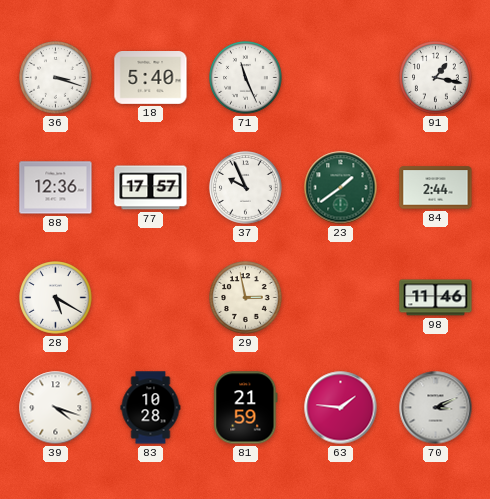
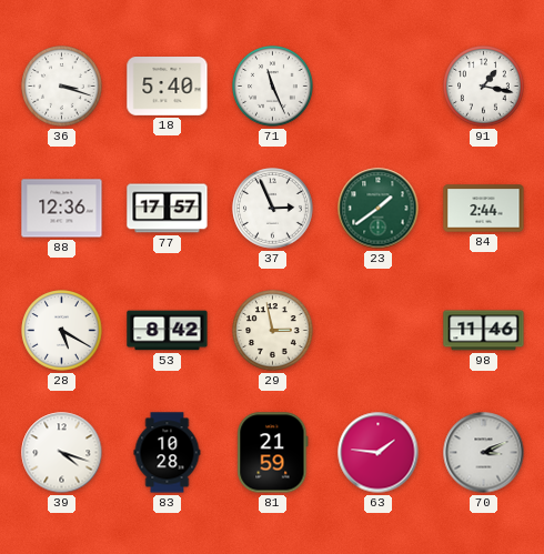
37: 9:56 -> 2:56
53: none -> 8:42
